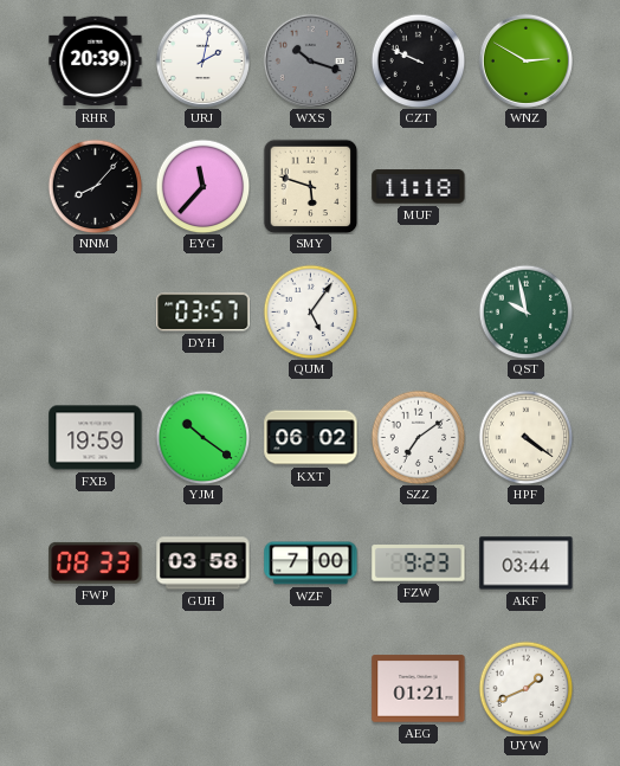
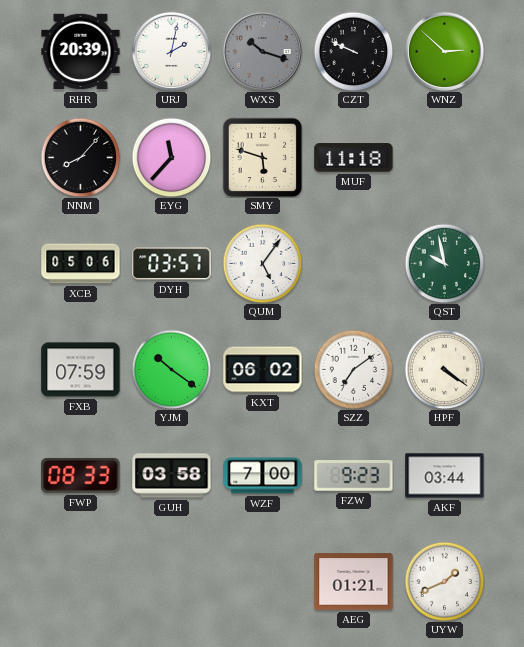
WNZ: 2:50 -> 2:52
XCB: none -> 05:06
FXB: 19:59 -> 07:59
